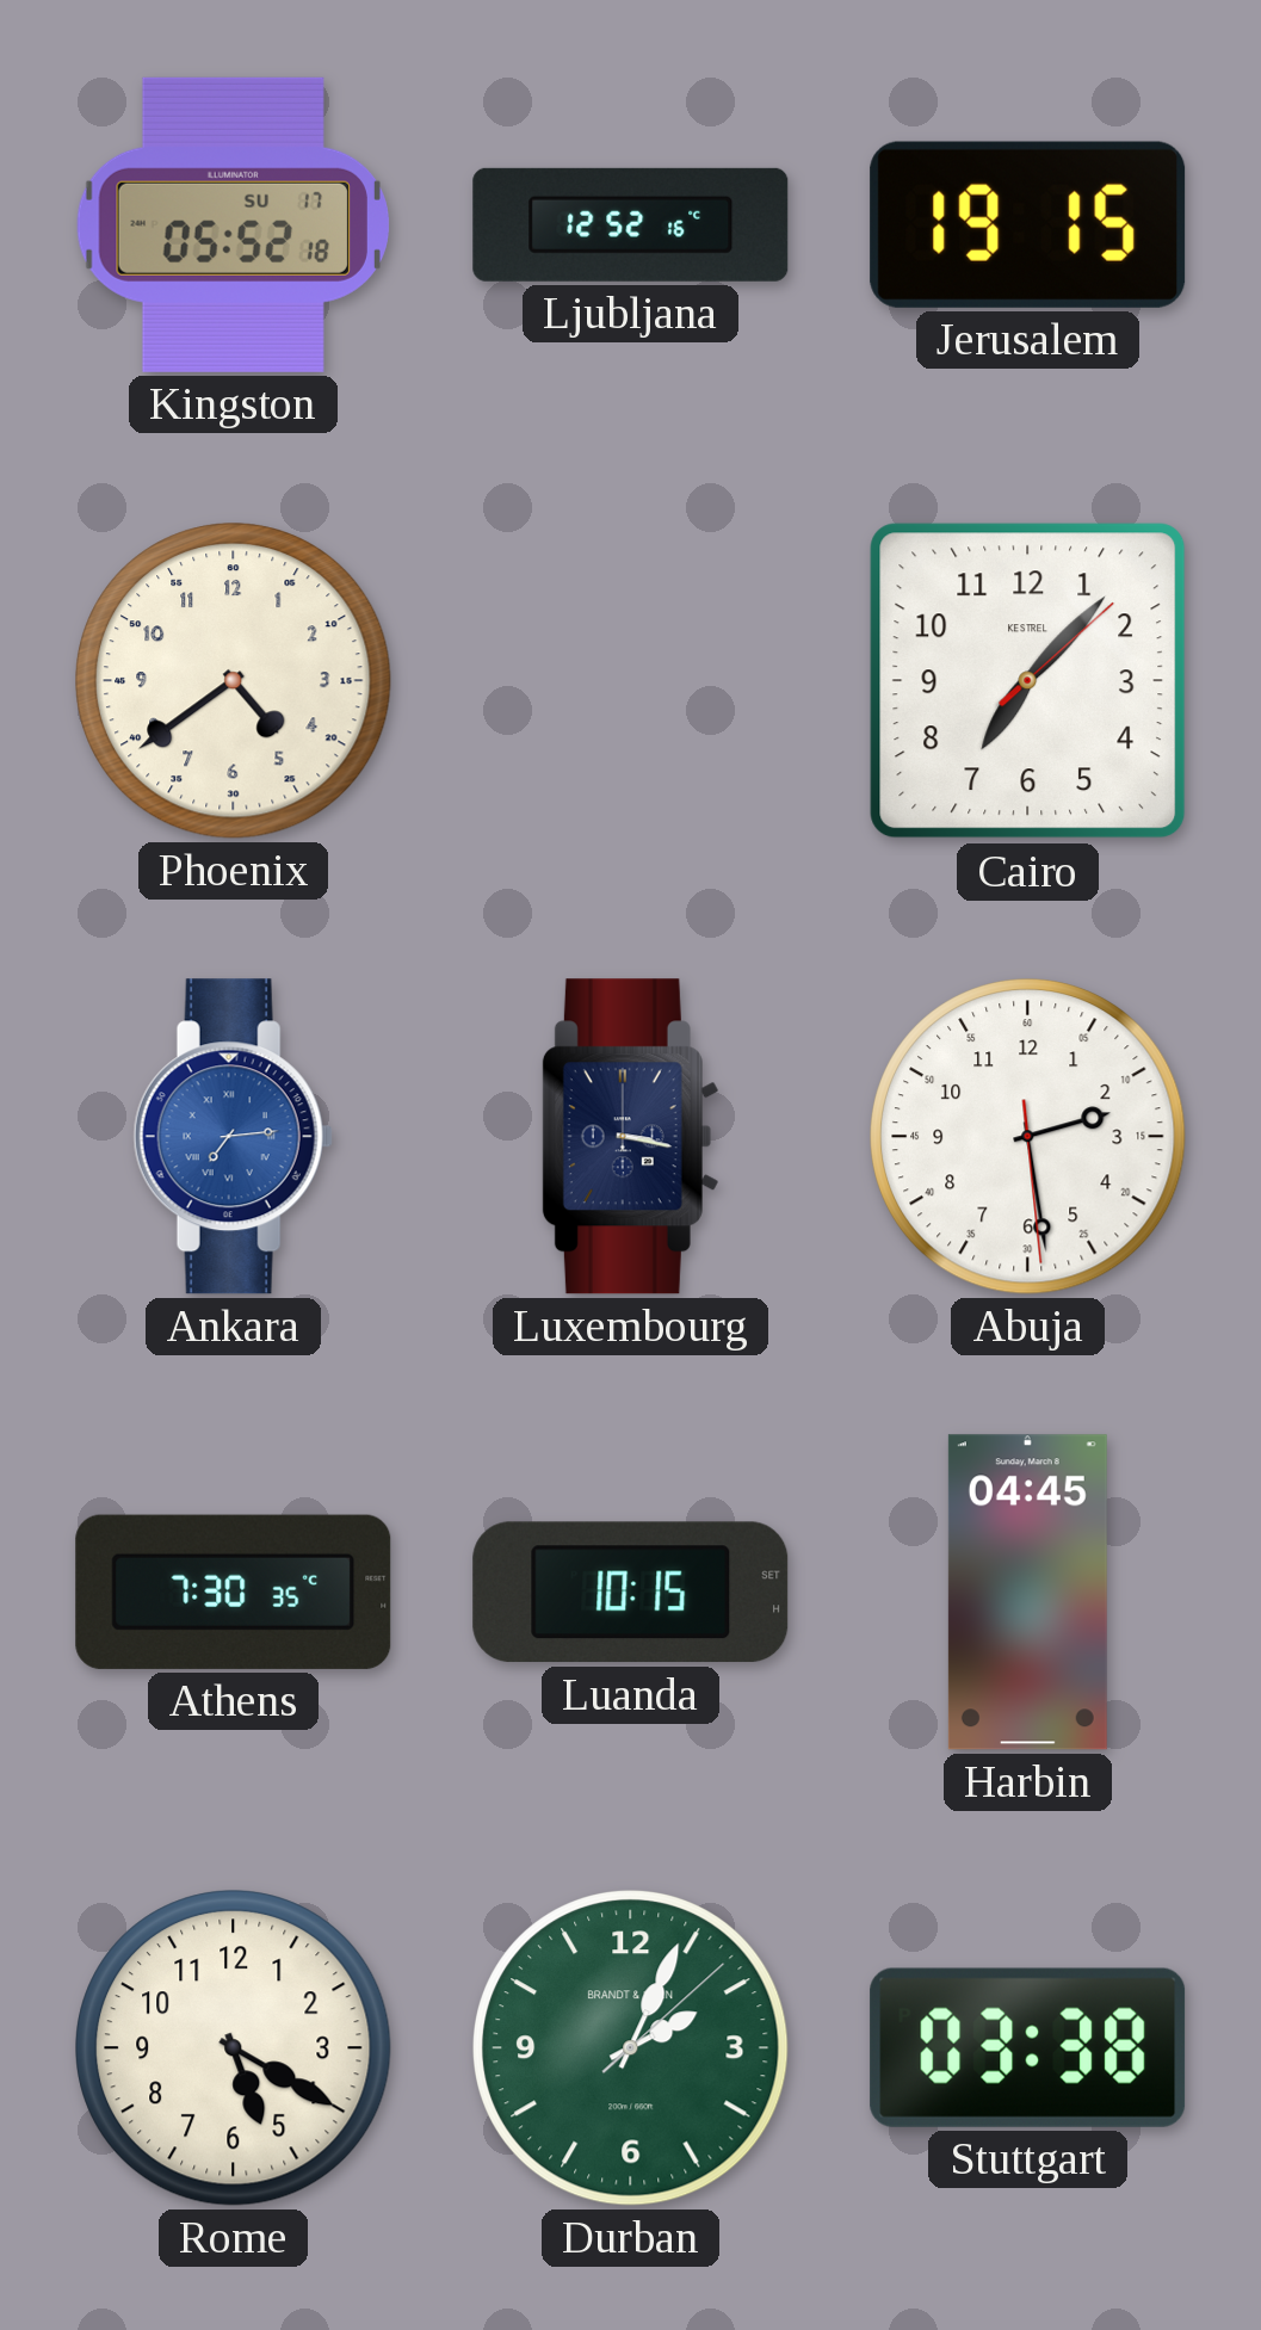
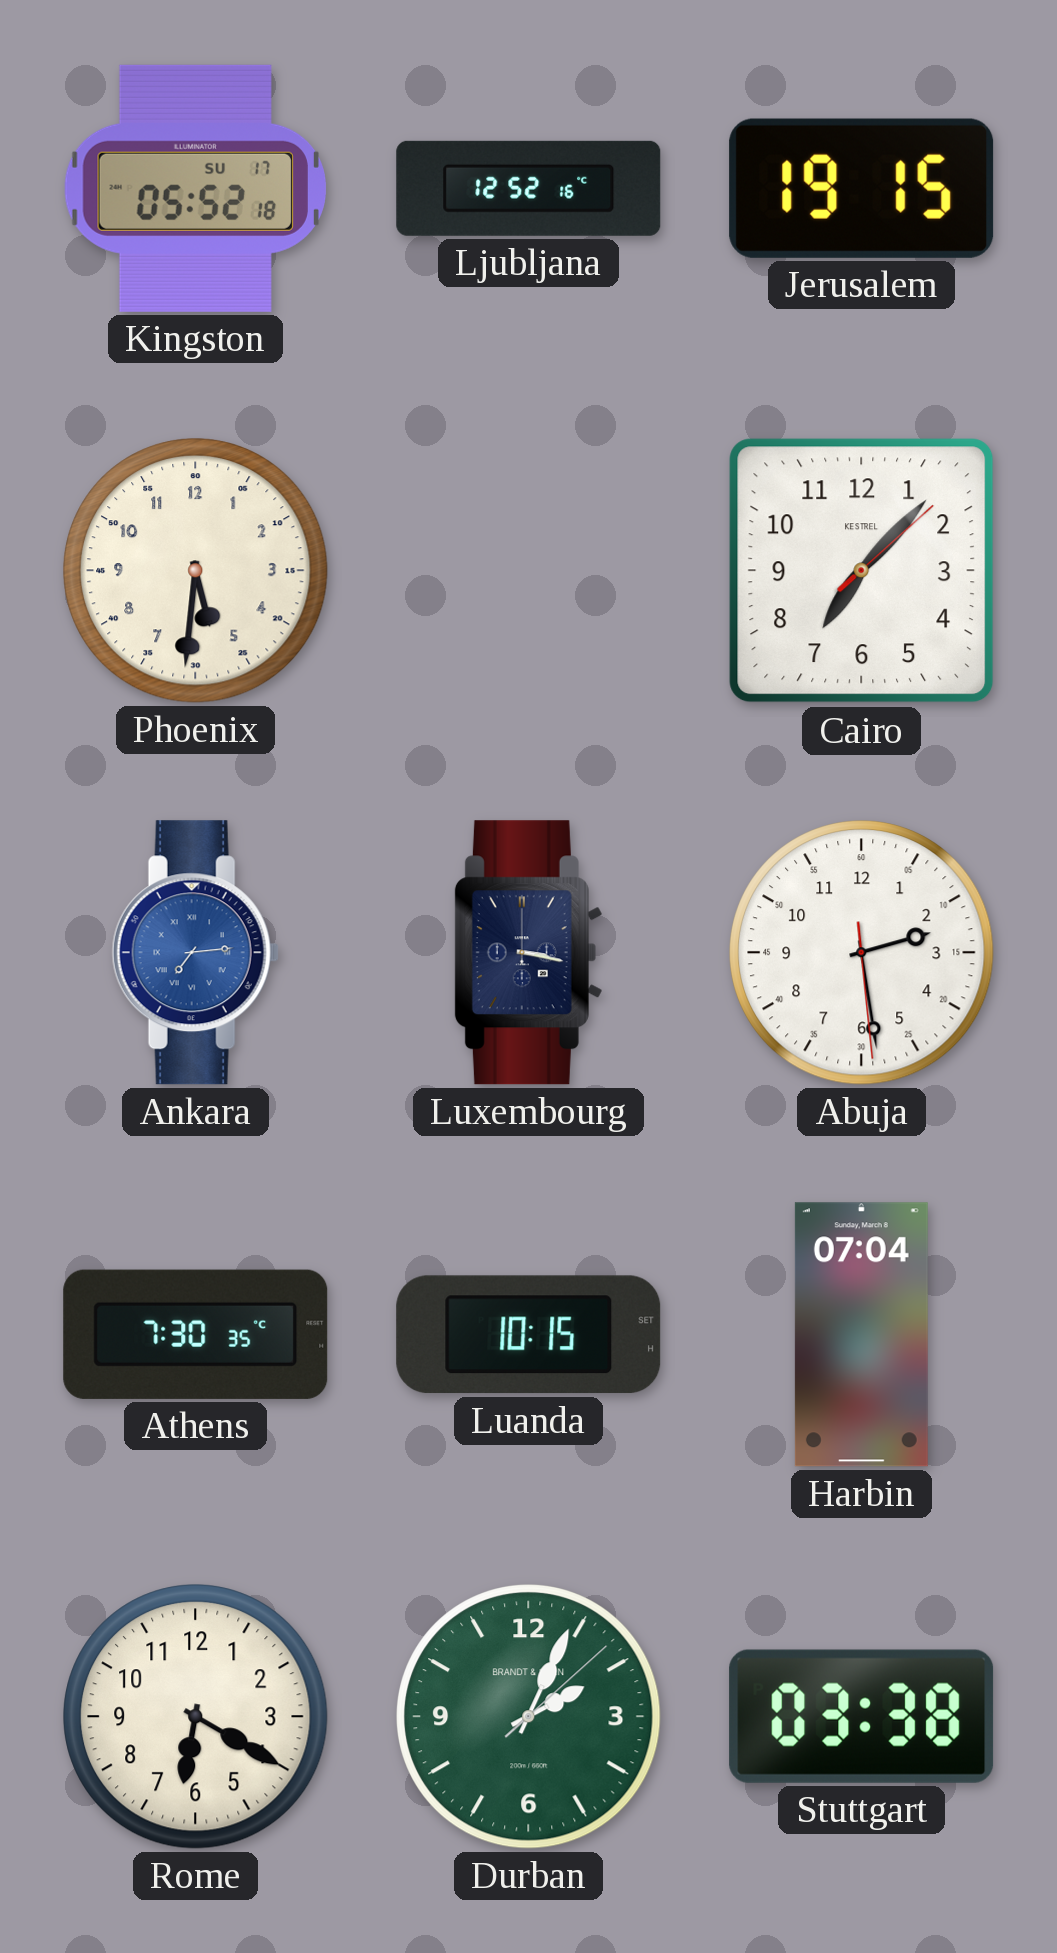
Phoenix: 4:39 -> 5:31
Harbin: 04:45 -> 07:04
Rome: 5:20 -> 6:20
